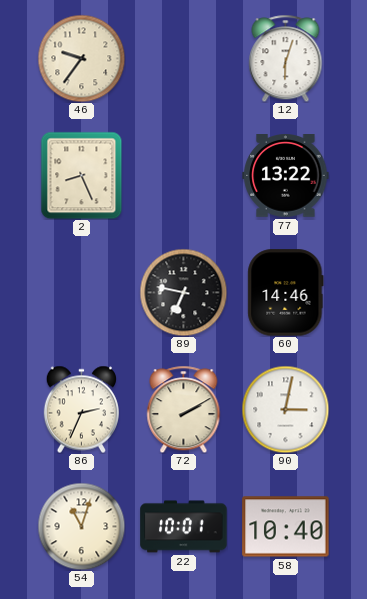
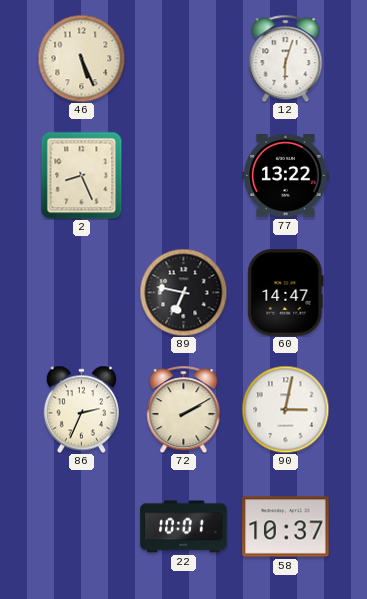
46: 9:36 -> 5:26
60: 14:46 -> 14:47
54: 11:03 -> none
58: 10:40 -> 10:37
